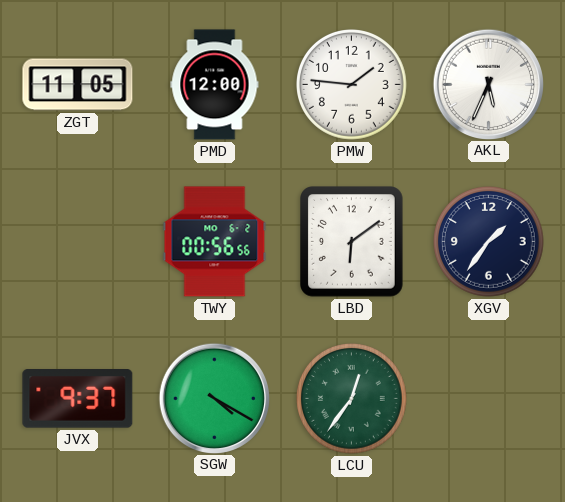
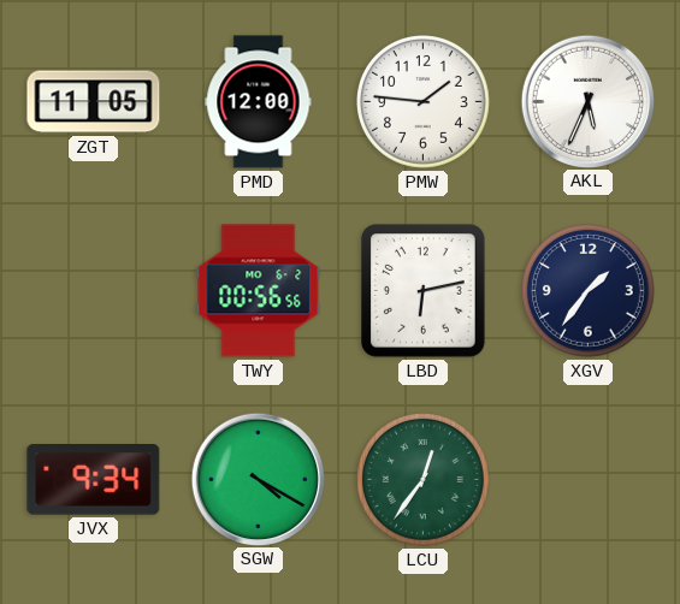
LBD: 6:09 -> 6:13
JVX: 9:37 -> 9:34
